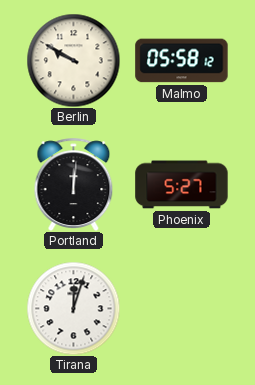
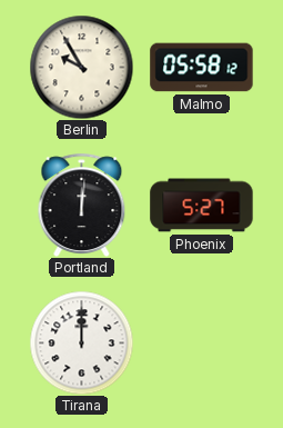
Berlin: 9:50 -> 9:55
Tirana: 12:03 -> 12:00
